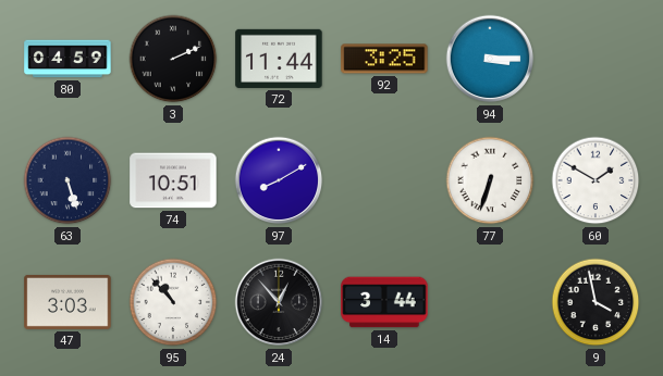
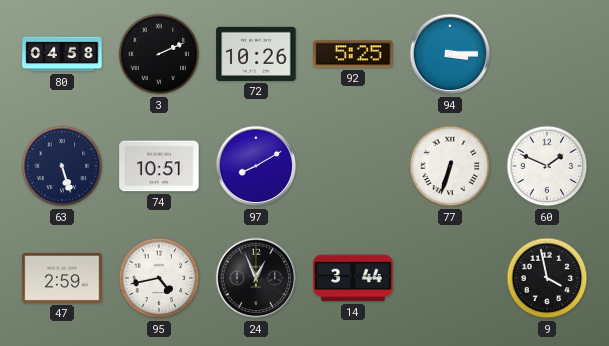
80: 04:59 -> 04:58
72: 11:44 -> 10:26
92: 3:25 -> 5:25
60: 1:50 -> 1:49
47: 3:03 -> 2:59
95: 10:53 -> 4:43
24: 12:53 -> 12:56
